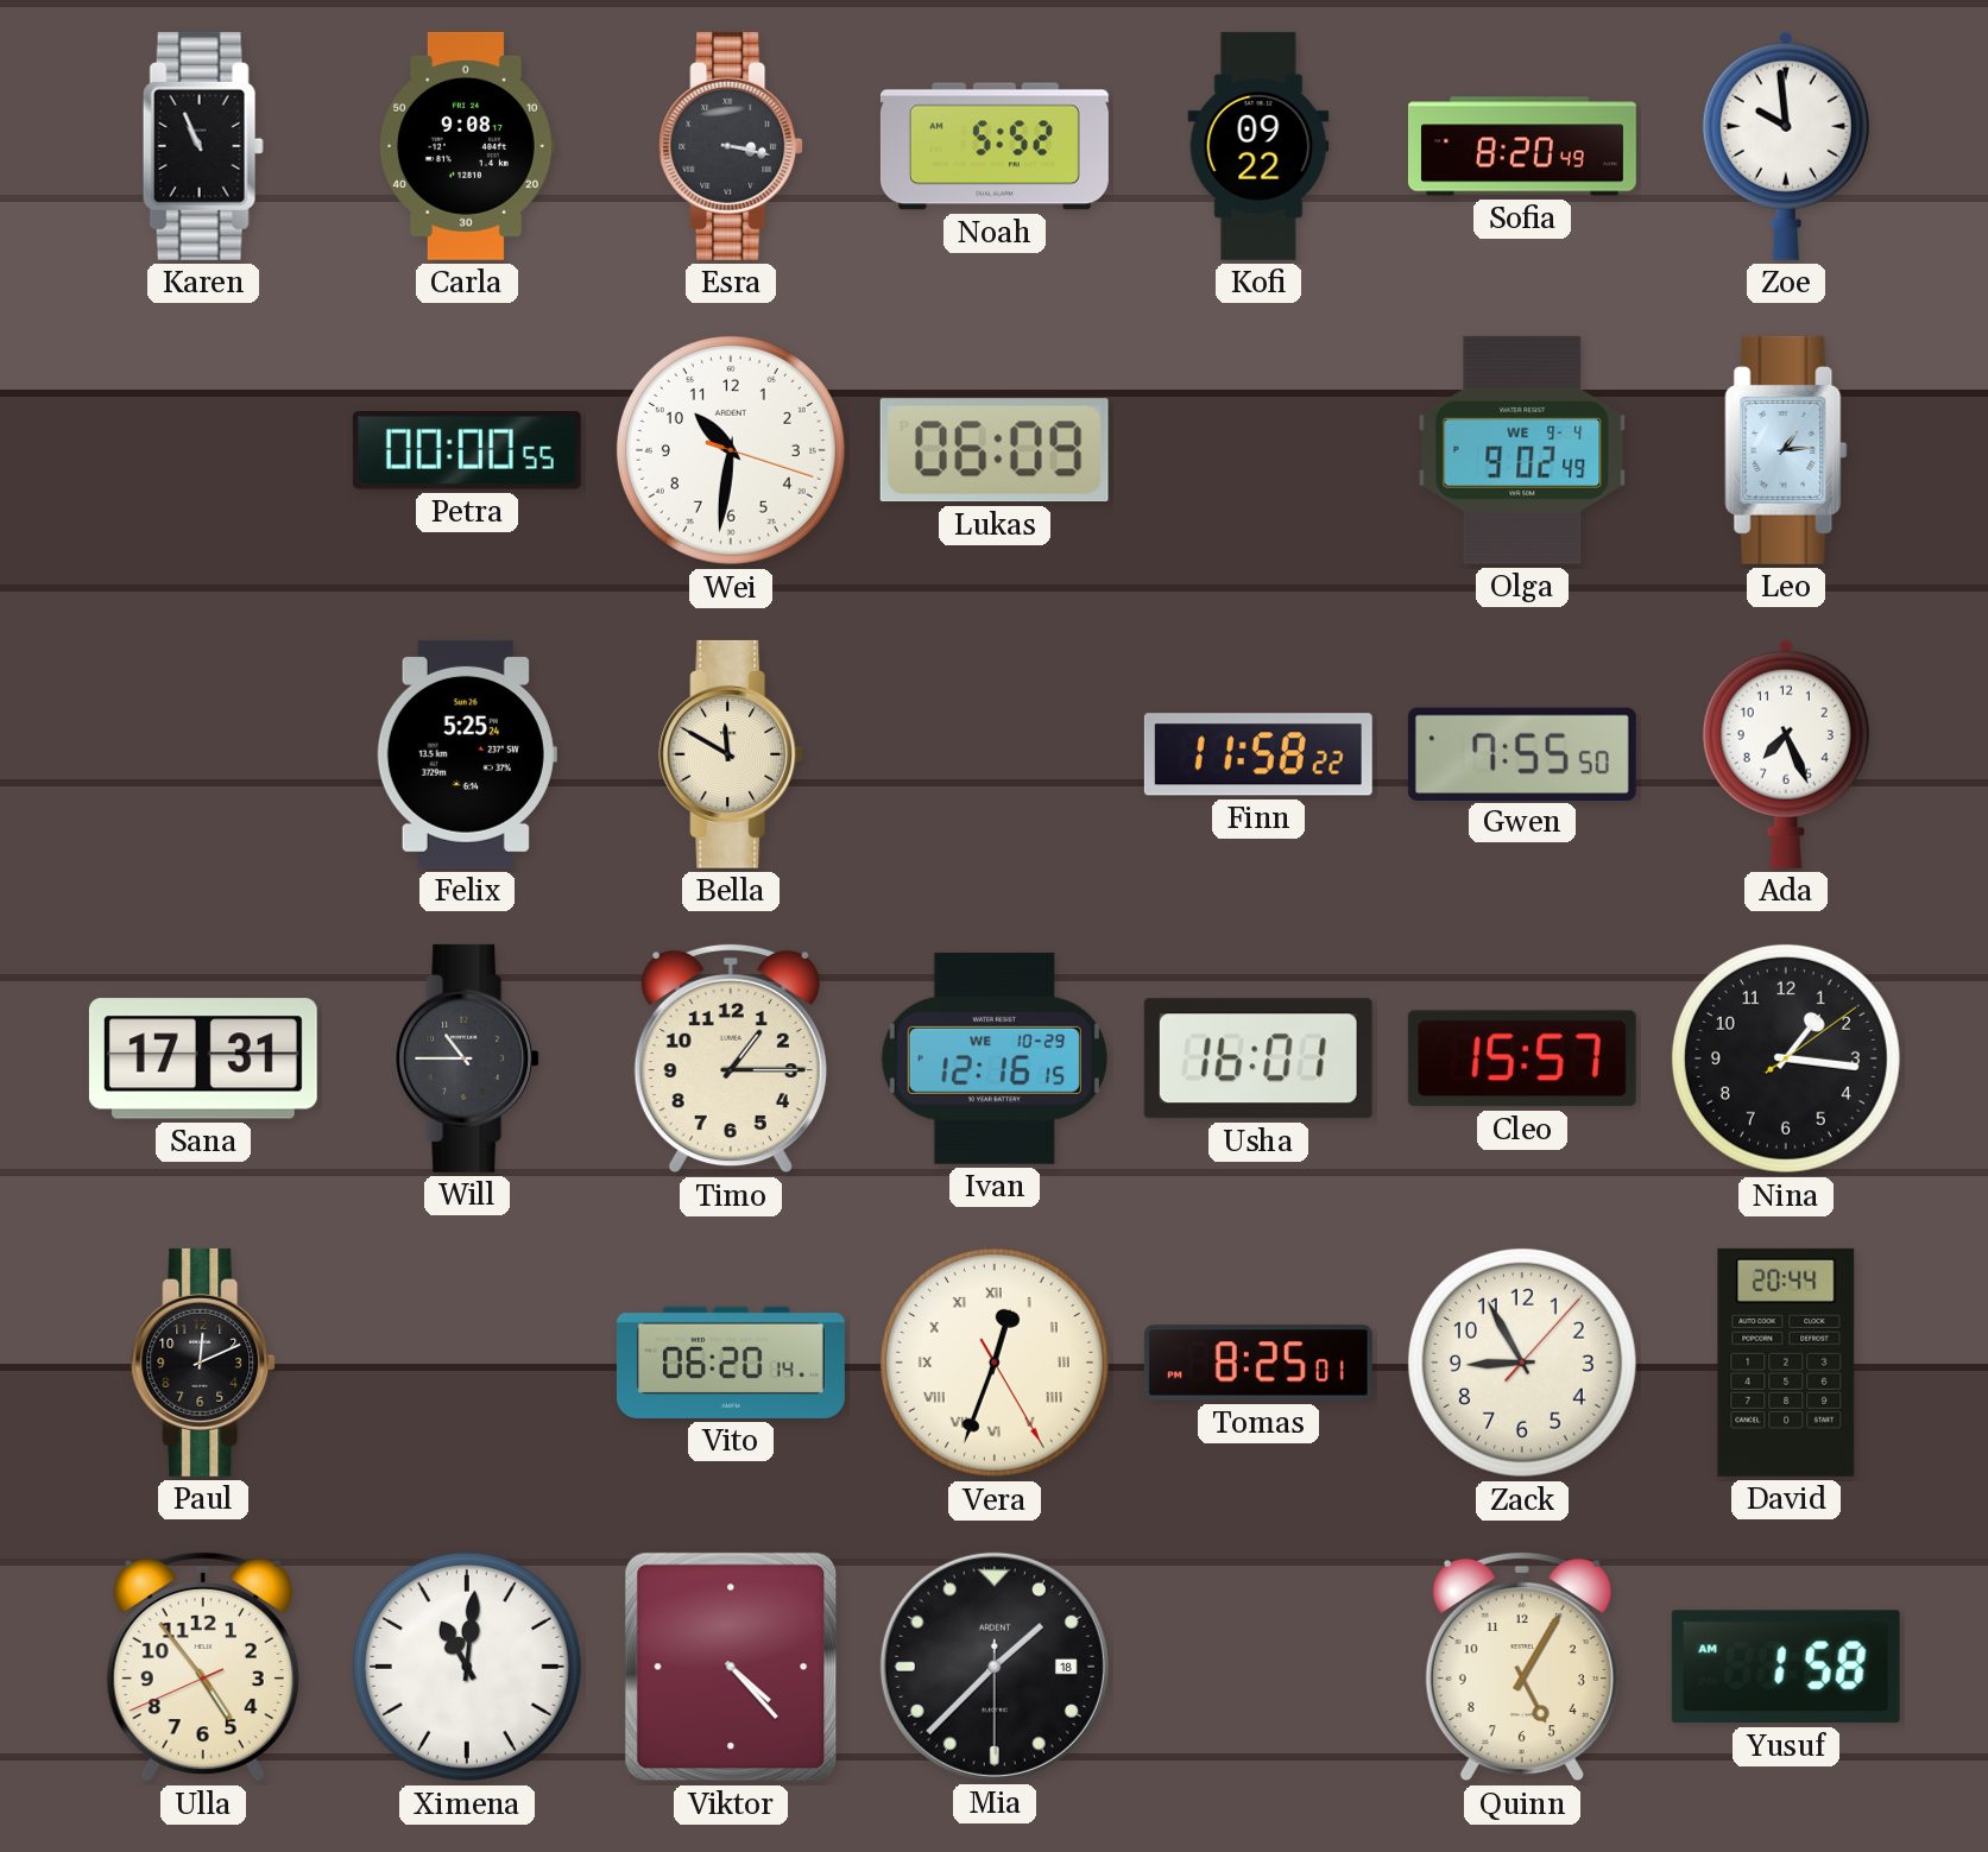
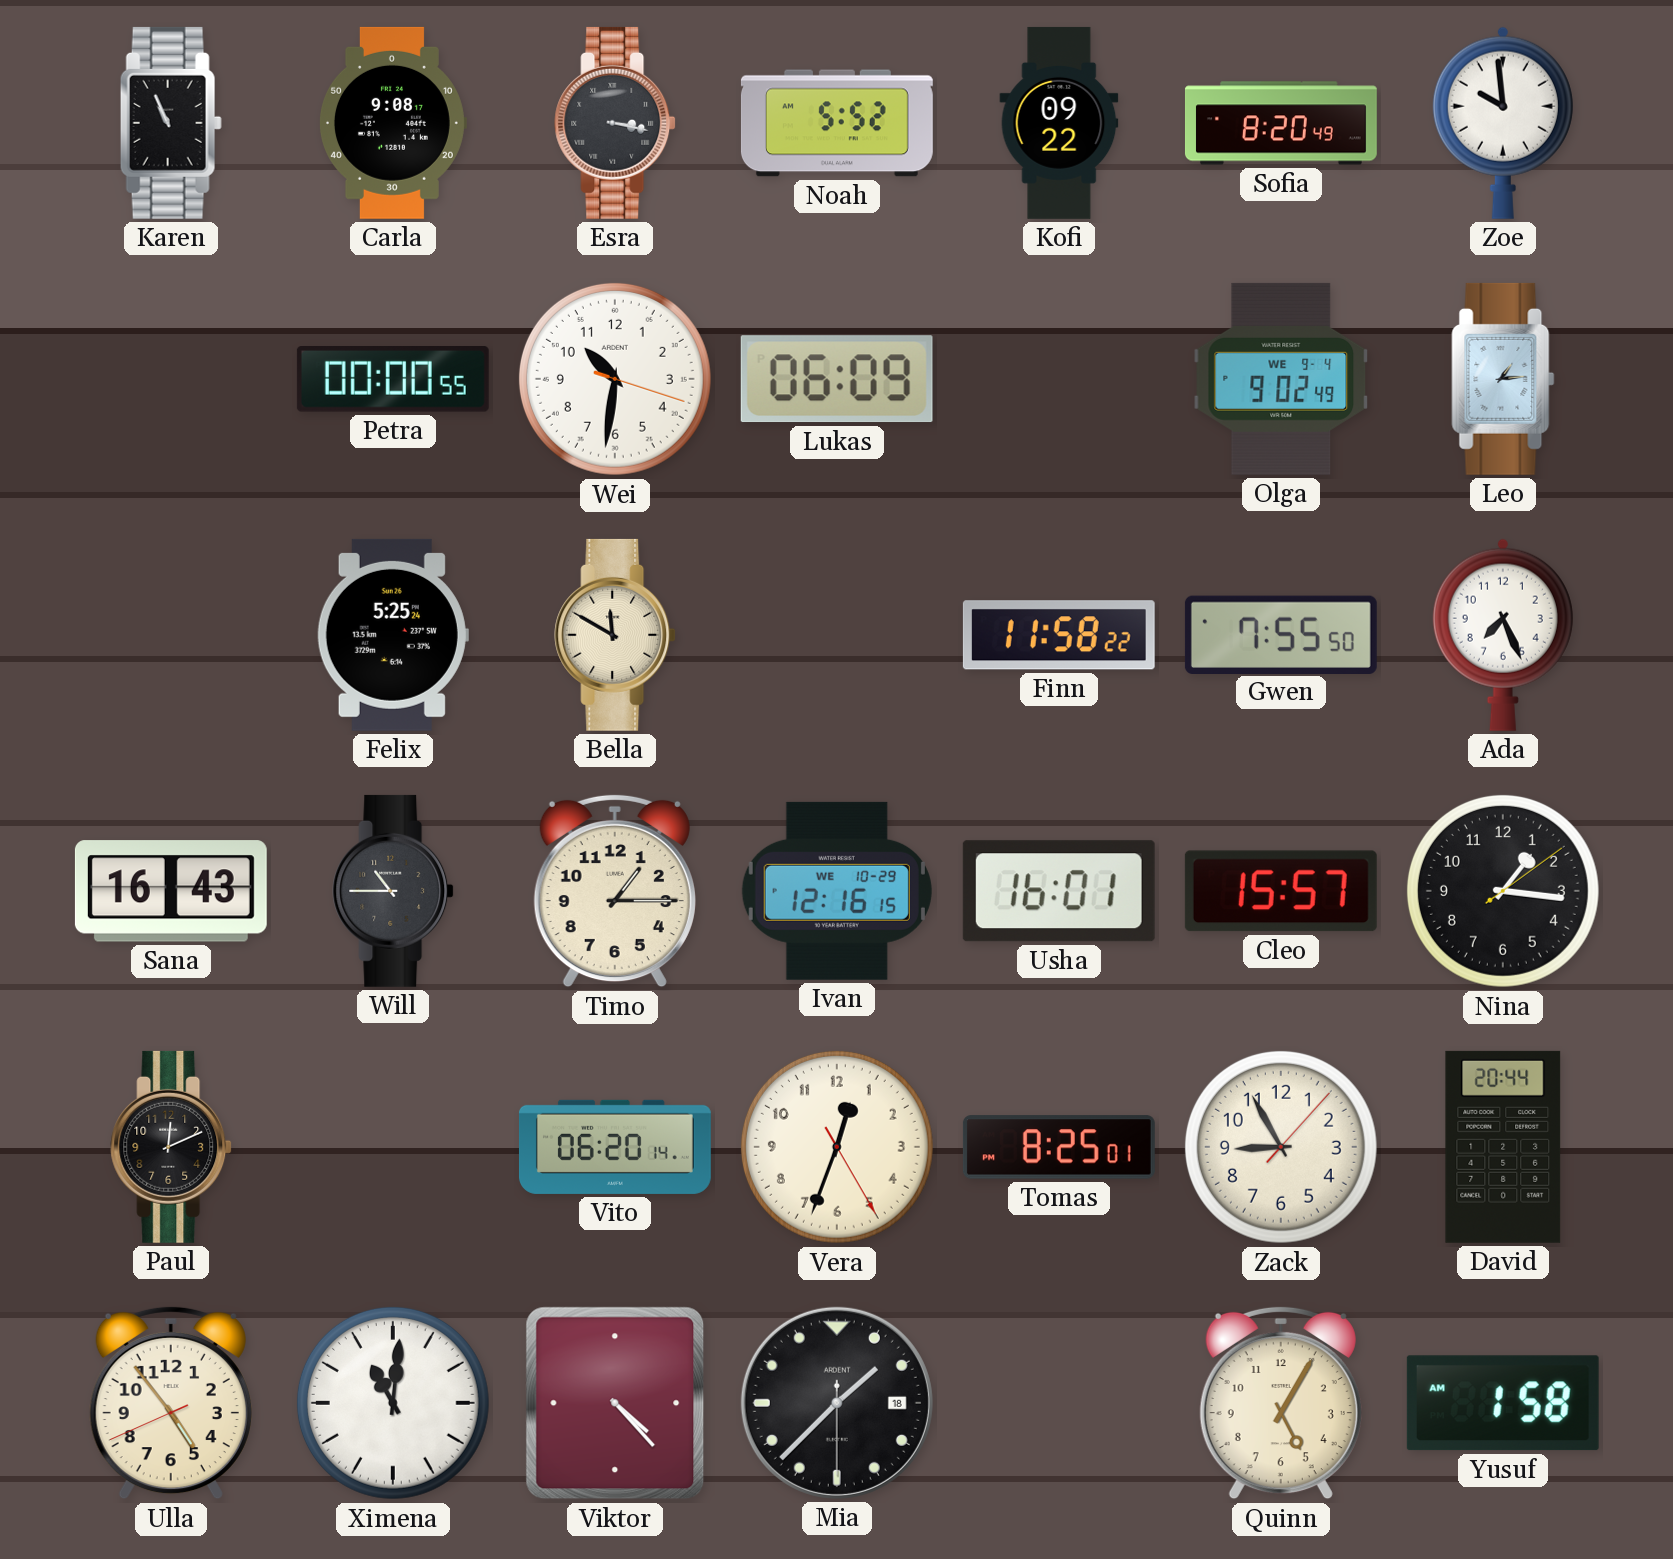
Sana: 17:31 -> 16:43
Vera numerals: Roman -> Arabic
